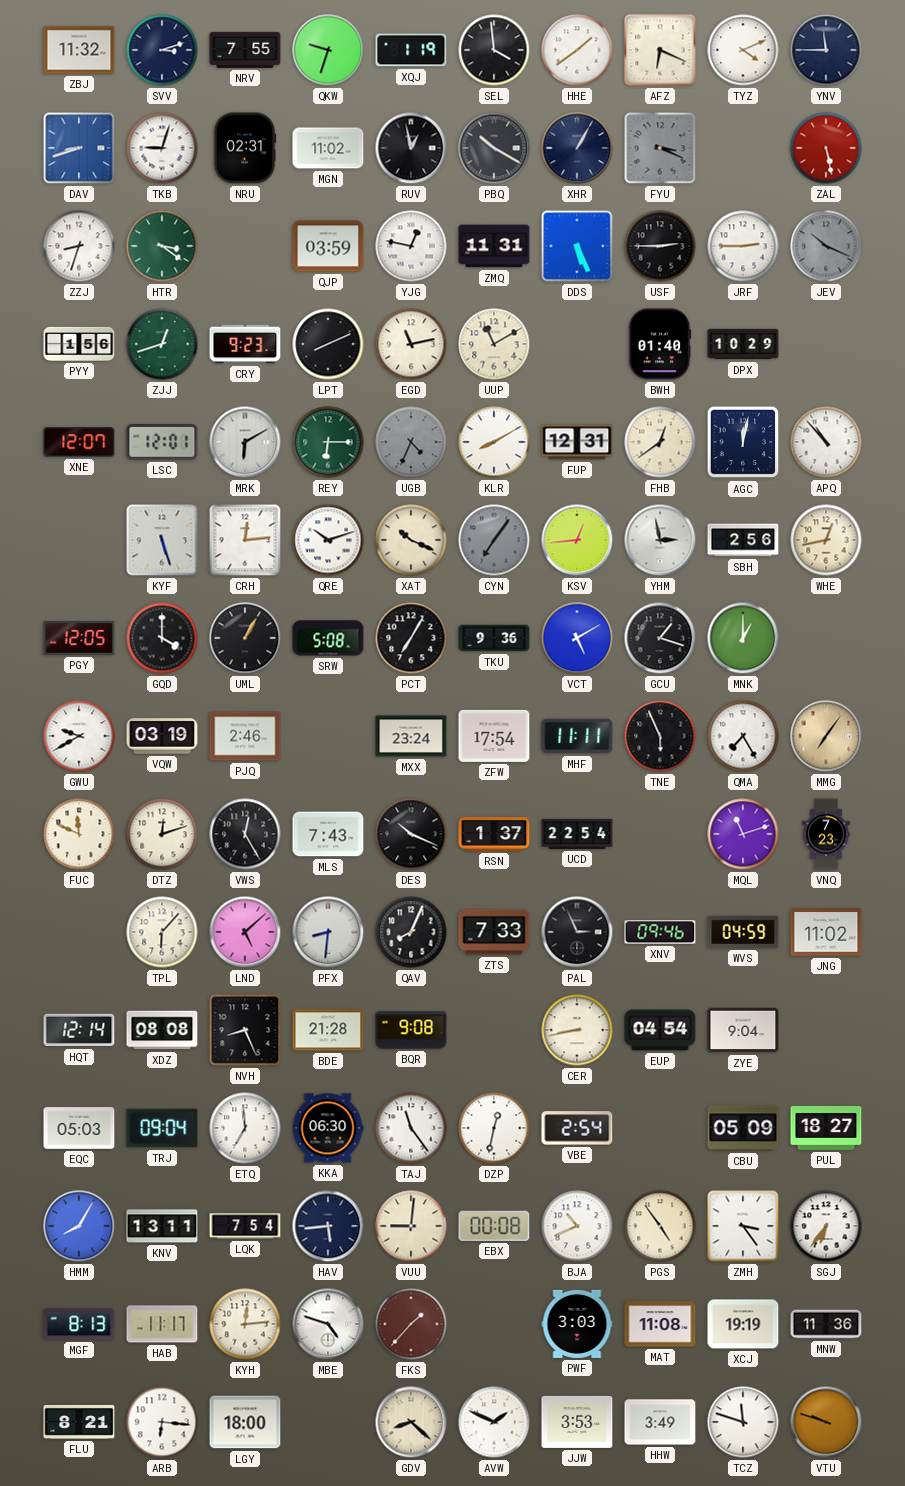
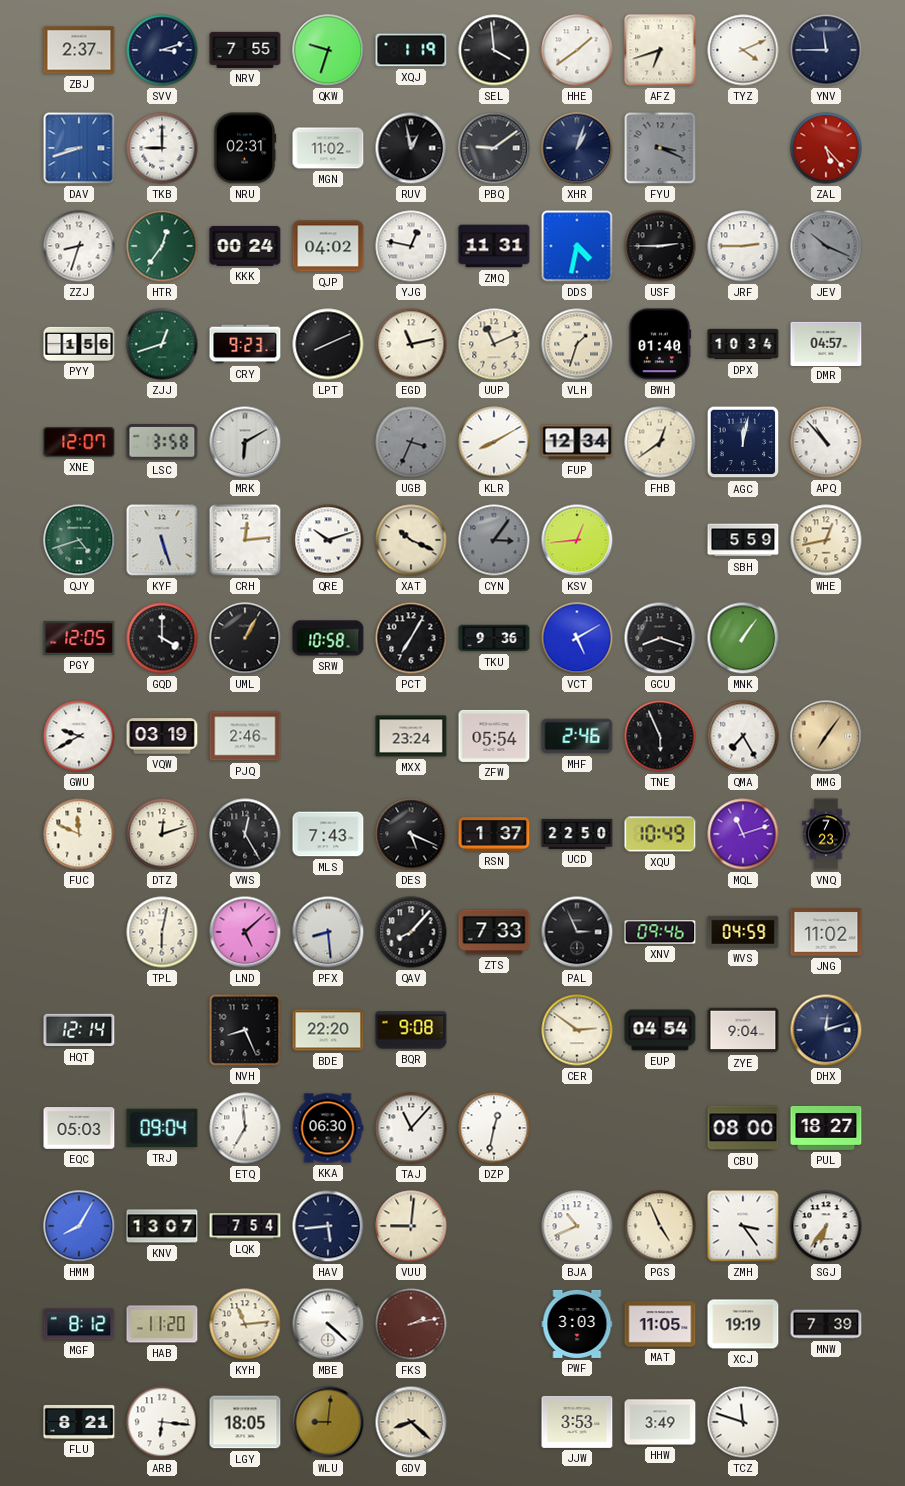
ZBJ: 11:32 -> 2:37
AFZ: 6:19 -> 6:42
TKB: 9:03 -> 9:00
PBQ: 10:20 -> 9:09
XHR: 1:05 -> 1:03
ZAL: 5:28 -> 5:23
HTR: 3:21 -> 12:36
KKK: none -> 00:24
QJP: 03:59 -> 04:02
DDS: 5:26 -> 4:32
UUP: 11:10 -> 11:11
VLH: none -> 1:33
DPX: 10:29 -> 10:34
DMR: none -> 04:57
LSC: 12:01 -> 3:58
REY: 6:15 -> none
UGB: 4:34 -> 3:34
FUP: 12:31 -> 12:34
QJY: none -> 4:42
CYN: 7:06 -> 3:06
YHM: 2:58 -> none
SBH: 2:56 -> 5:59
SRW: 5:08 -> 10:58
GCU: 1:18 -> 8:18
MNK: 1:00 -> 1:06
ZFW: 17:54 -> 05:54
MHF: 11:11 -> 2:46
DES: 10:19 -> 5:19
UCD: 22:54 -> 22:50
XQU: none -> 10:49
TPL: 6:07 -> 6:02
PFX: 8:31 -> 8:29
QAV: 8:04 -> 8:07
XDZ: 08:08 -> none
BDE: 21:28 -> 22:20
CER: 8:43 -> 2:51
DHX: none -> 12:12
TAJ: 11:24 -> 11:07
VBE: 2:54 -> none
CBU: 05:09 -> 08:00
KNV: 13:11 -> 13:07
EBX: 00:08 -> none
PGS: 4:54 -> 4:56
MGF: 8:13 -> 8:12
HAB: 11:17 -> 11:20
KYH: 12:14 -> 11:14
MBE: 4:48 -> 4:22
FKS: 1:37 -> 2:13
MAT: 11:08 -> 11:05
MNW: 11:36 -> 7:39
LGY: 18:00 -> 18:05
WLU: none -> 9:01
AVW: 1:49 -> none
VTU: 9:48 -> none
